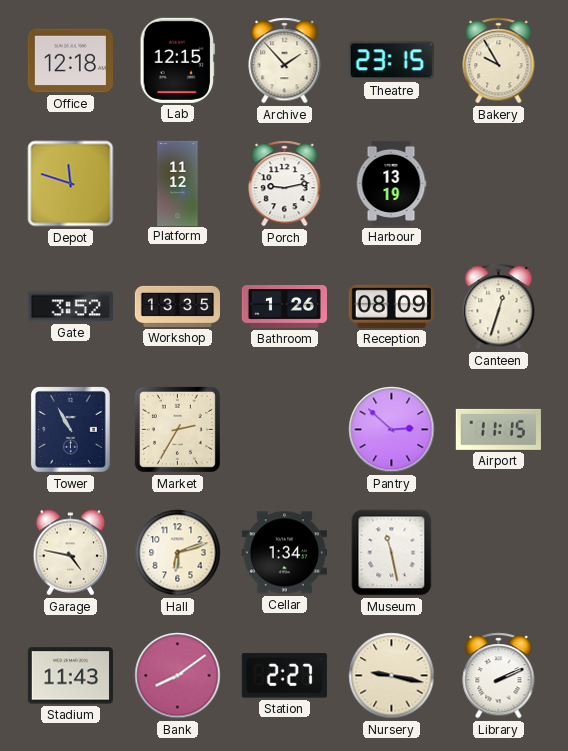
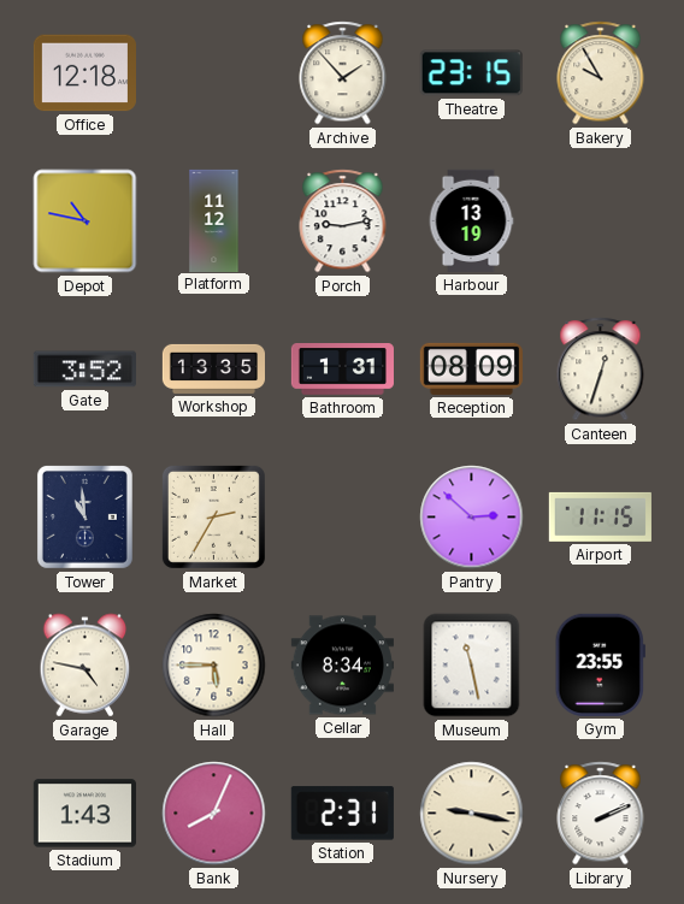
Lab: 12:15 -> none
Depot: 11:48 -> 10:47
Bathroom: 1:26 -> 1:31
Tower: 10:55 -> 10:59
Hall: 6:12 -> 5:45
Cellar: 1:34 -> 8:34
Gym: none -> 23:55
Stadium: 11:43 -> 1:43
Bank: 8:09 -> 8:04
Station: 2:27 -> 2:31
